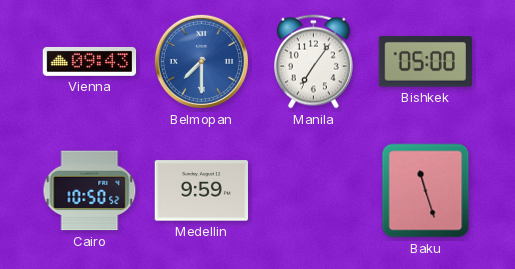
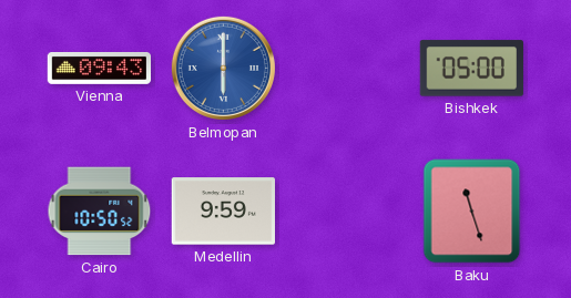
Belmopan: 7:30 -> 6:00
Manila: 7:06 -> none
